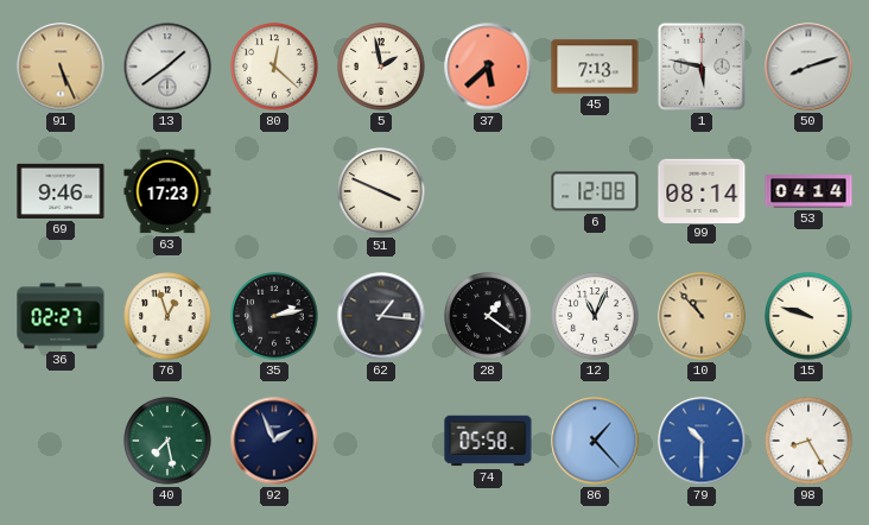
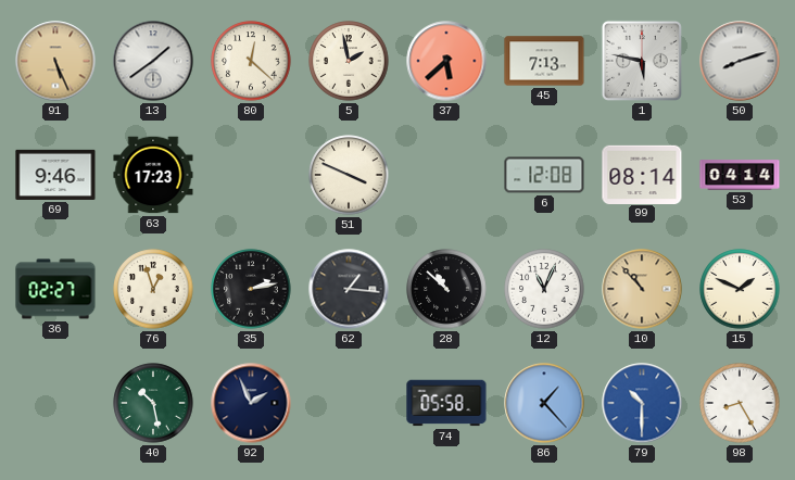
28: 1:21 -> 10:52
15: 9:48 -> 1:49
40: 7:28 -> 10:28
